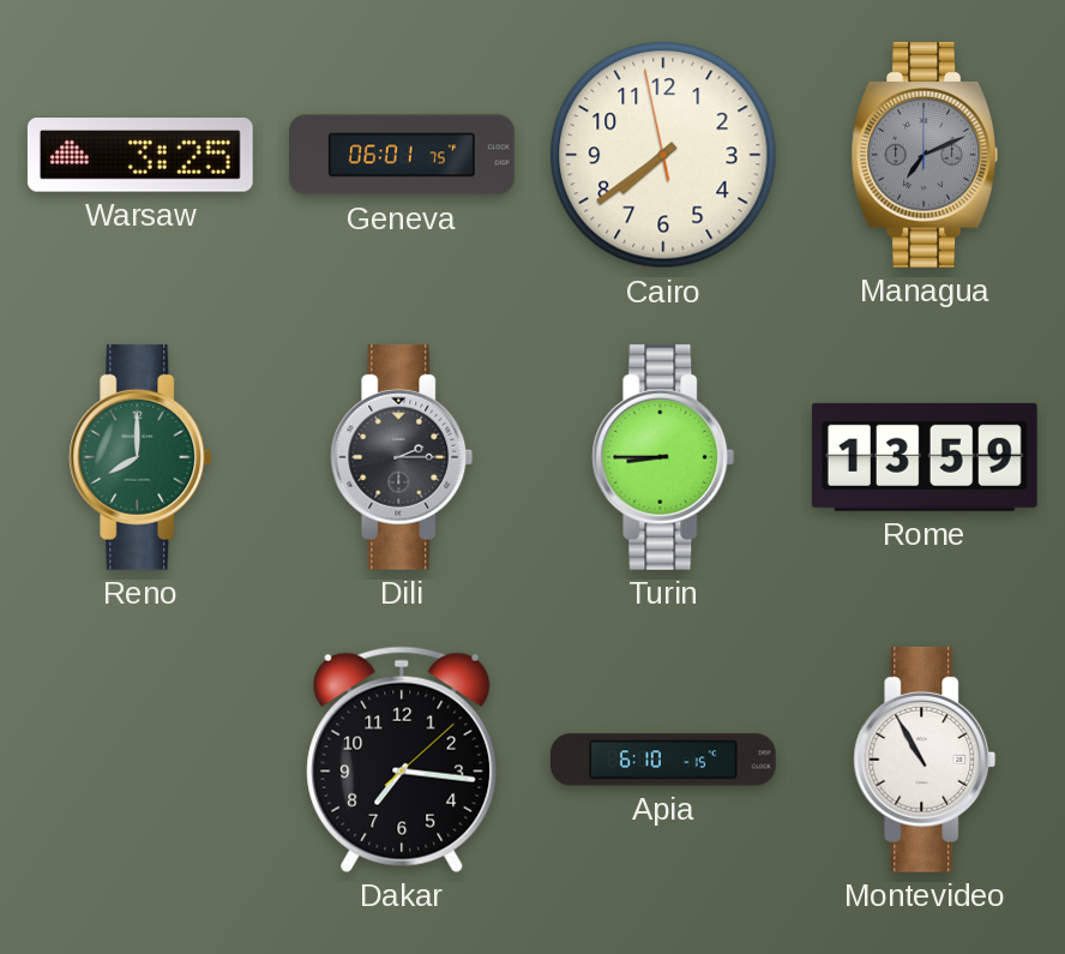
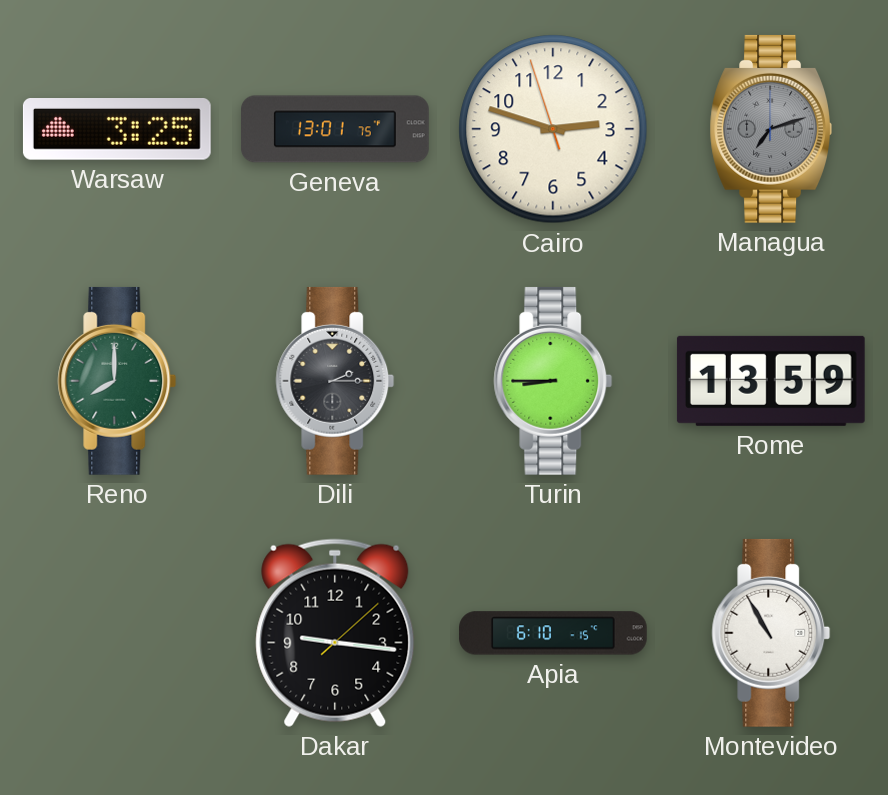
Geneva: 06:01 -> 13:01
Cairo: 7:38 -> 2:47
Managua: 7:11 -> 7:12
Dakar: 7:16 -> 9:16
